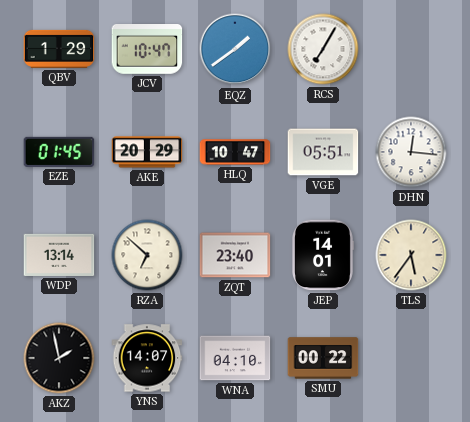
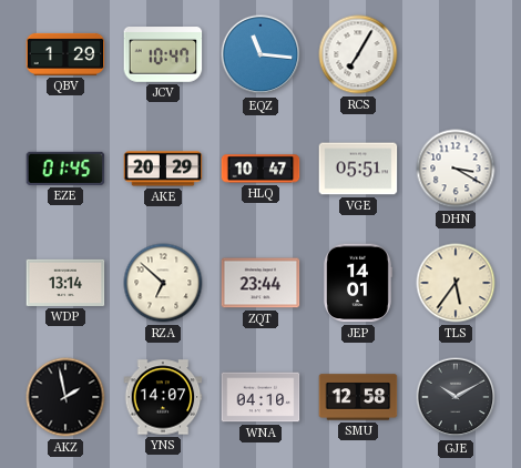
EQZ: 1:39 -> 11:16
DHN: 12:16 -> 3:20
ZQT: 23:40 -> 23:44
SMU: 00:22 -> 12:58
GJE: none -> 10:10
